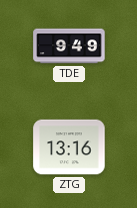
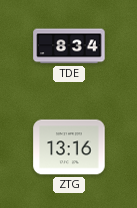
TDE: 9:49 -> 8:34
